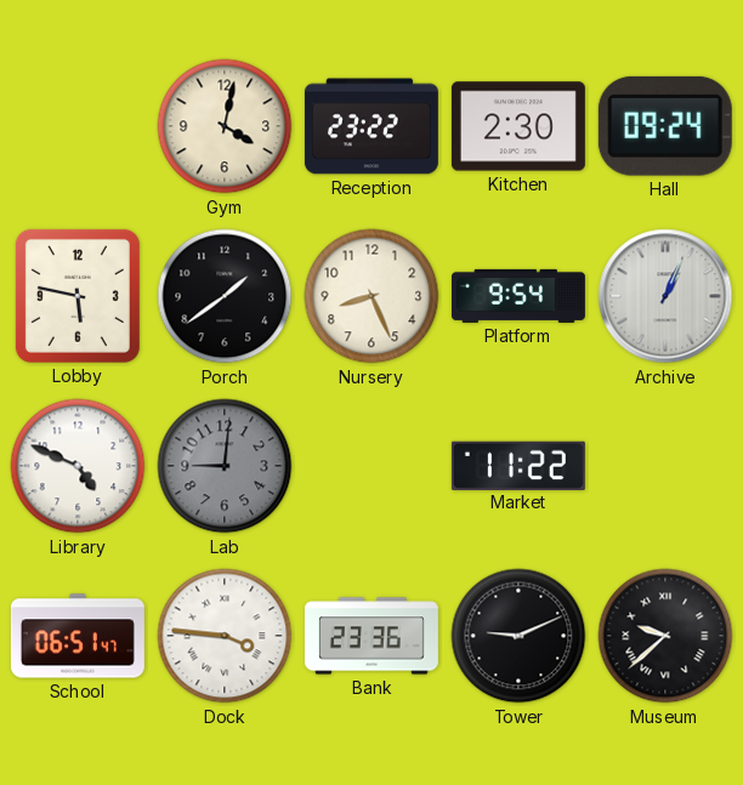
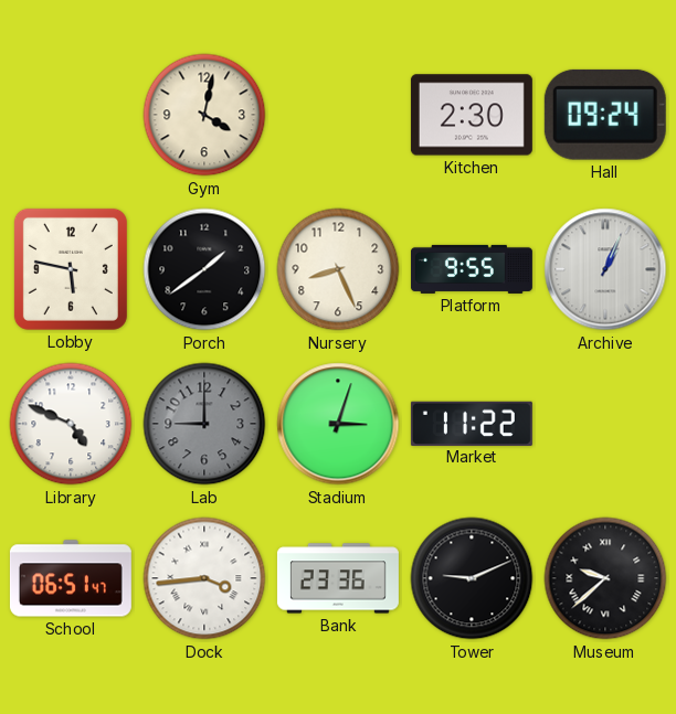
Reception: 23:22 -> none
Platform: 9:54 -> 9:55
Lab: 9:01 -> 9:00
Stadium: none -> 3:03
Dock: 3:46 -> 3:44
